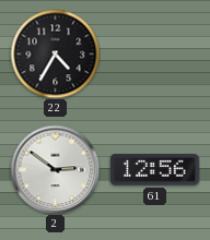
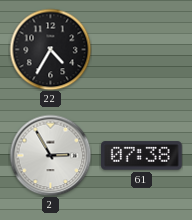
2: 2:51 -> 2:55
61: 12:56 -> 07:38
